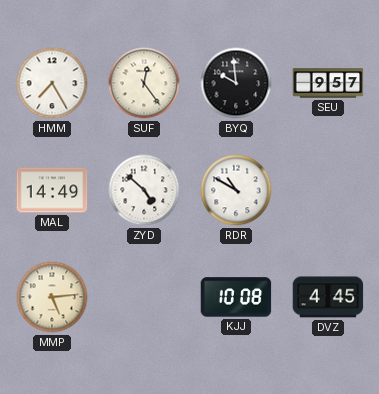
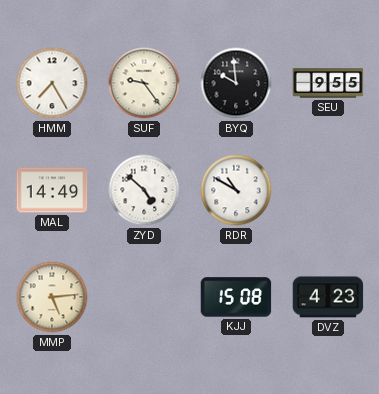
SUF: 12:24 -> 9:24
SEU: 9:57 -> 9:55
KJJ: 10:08 -> 15:08
DVZ: 4:45 -> 4:23
